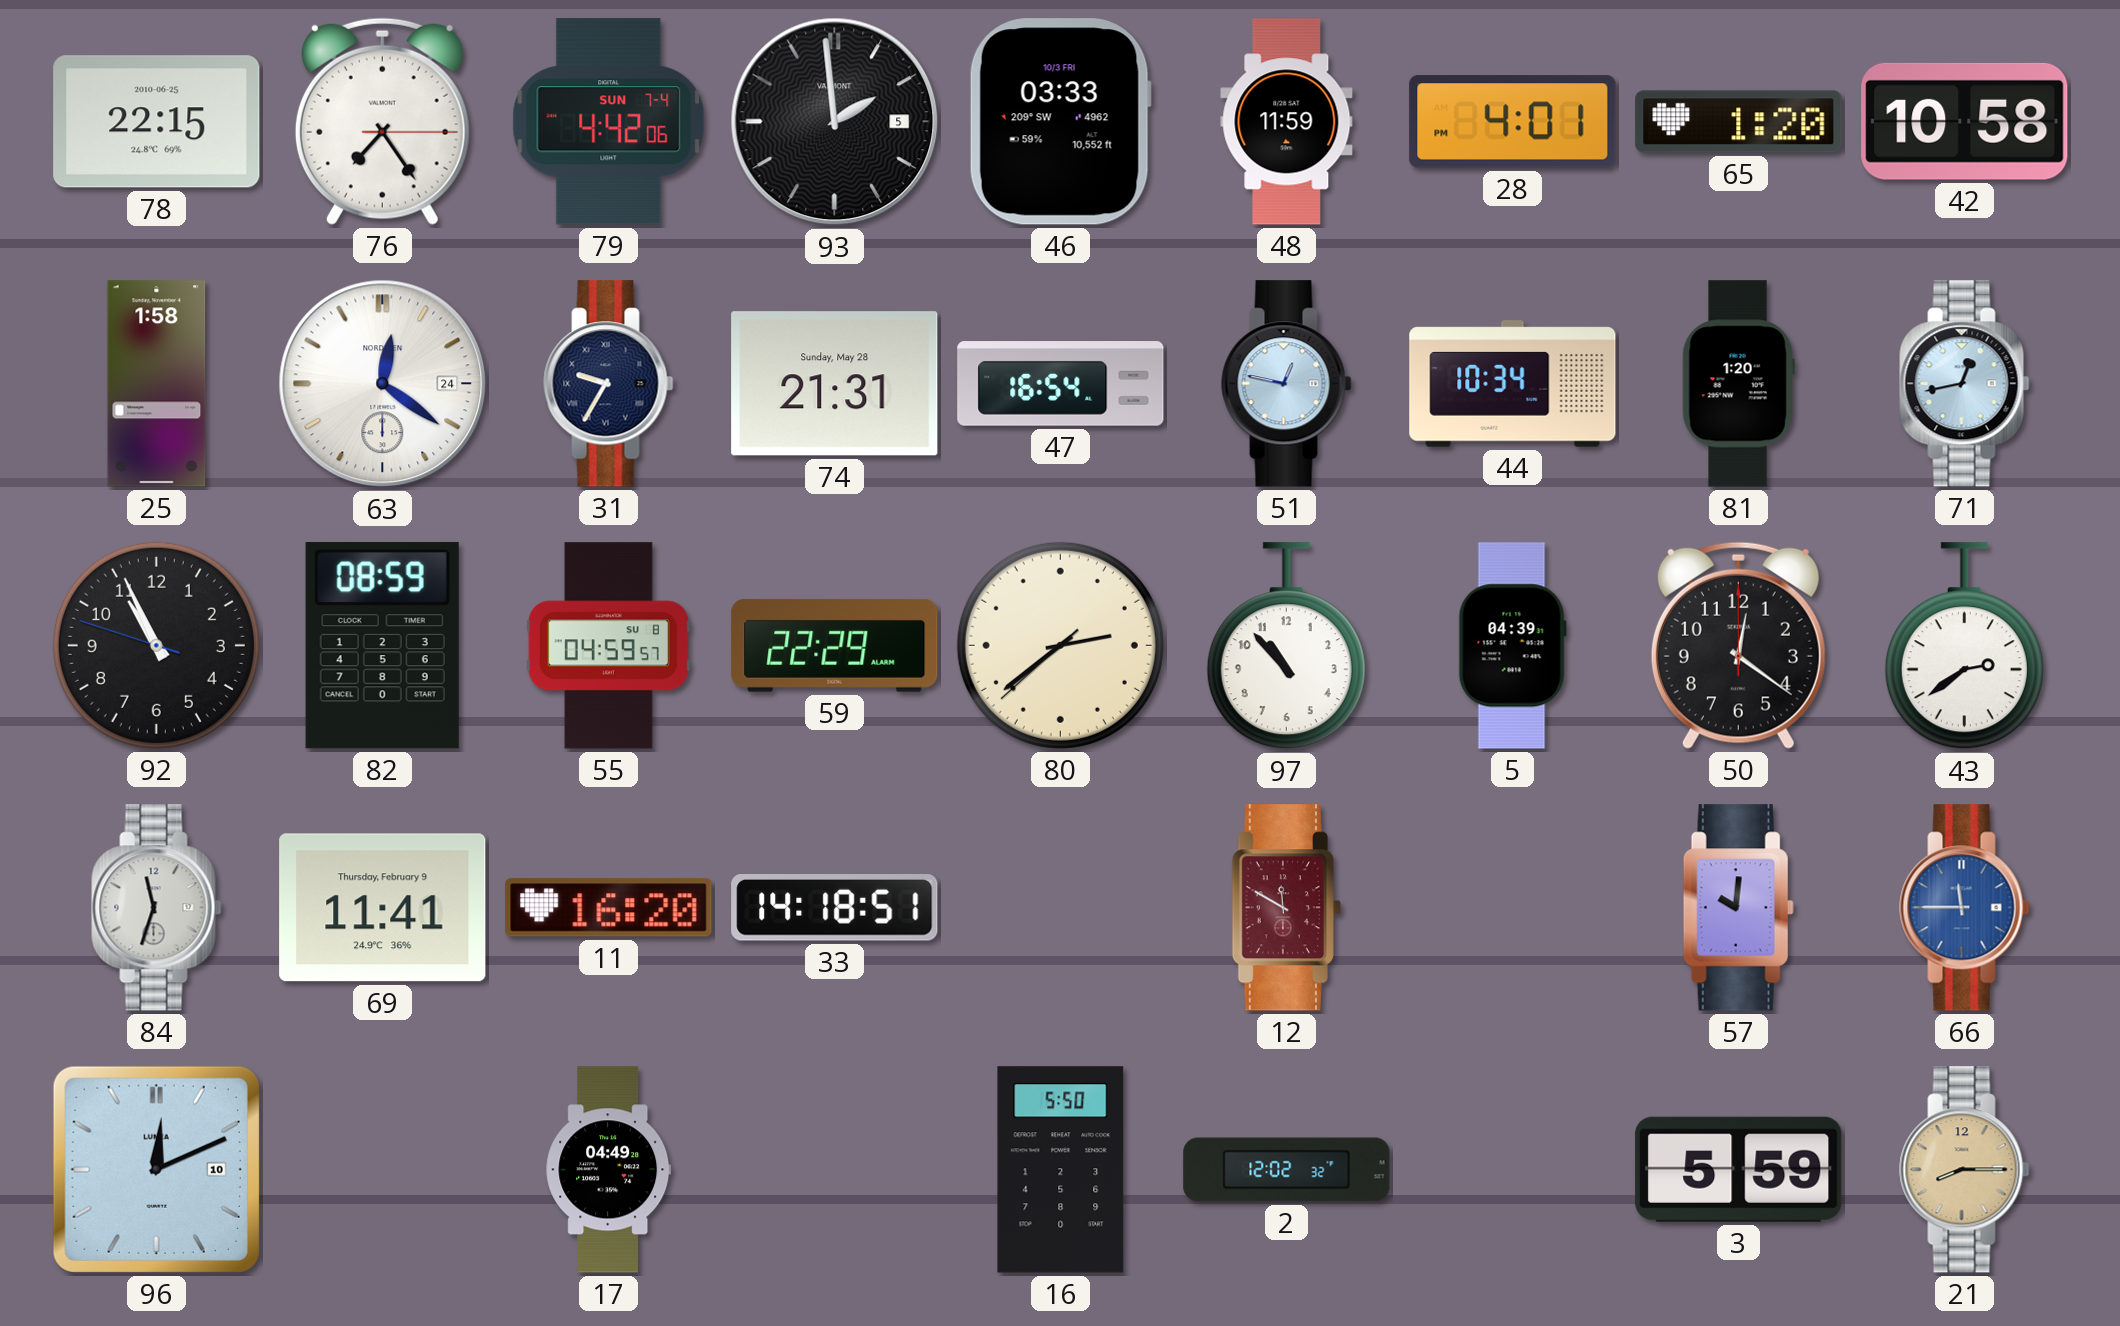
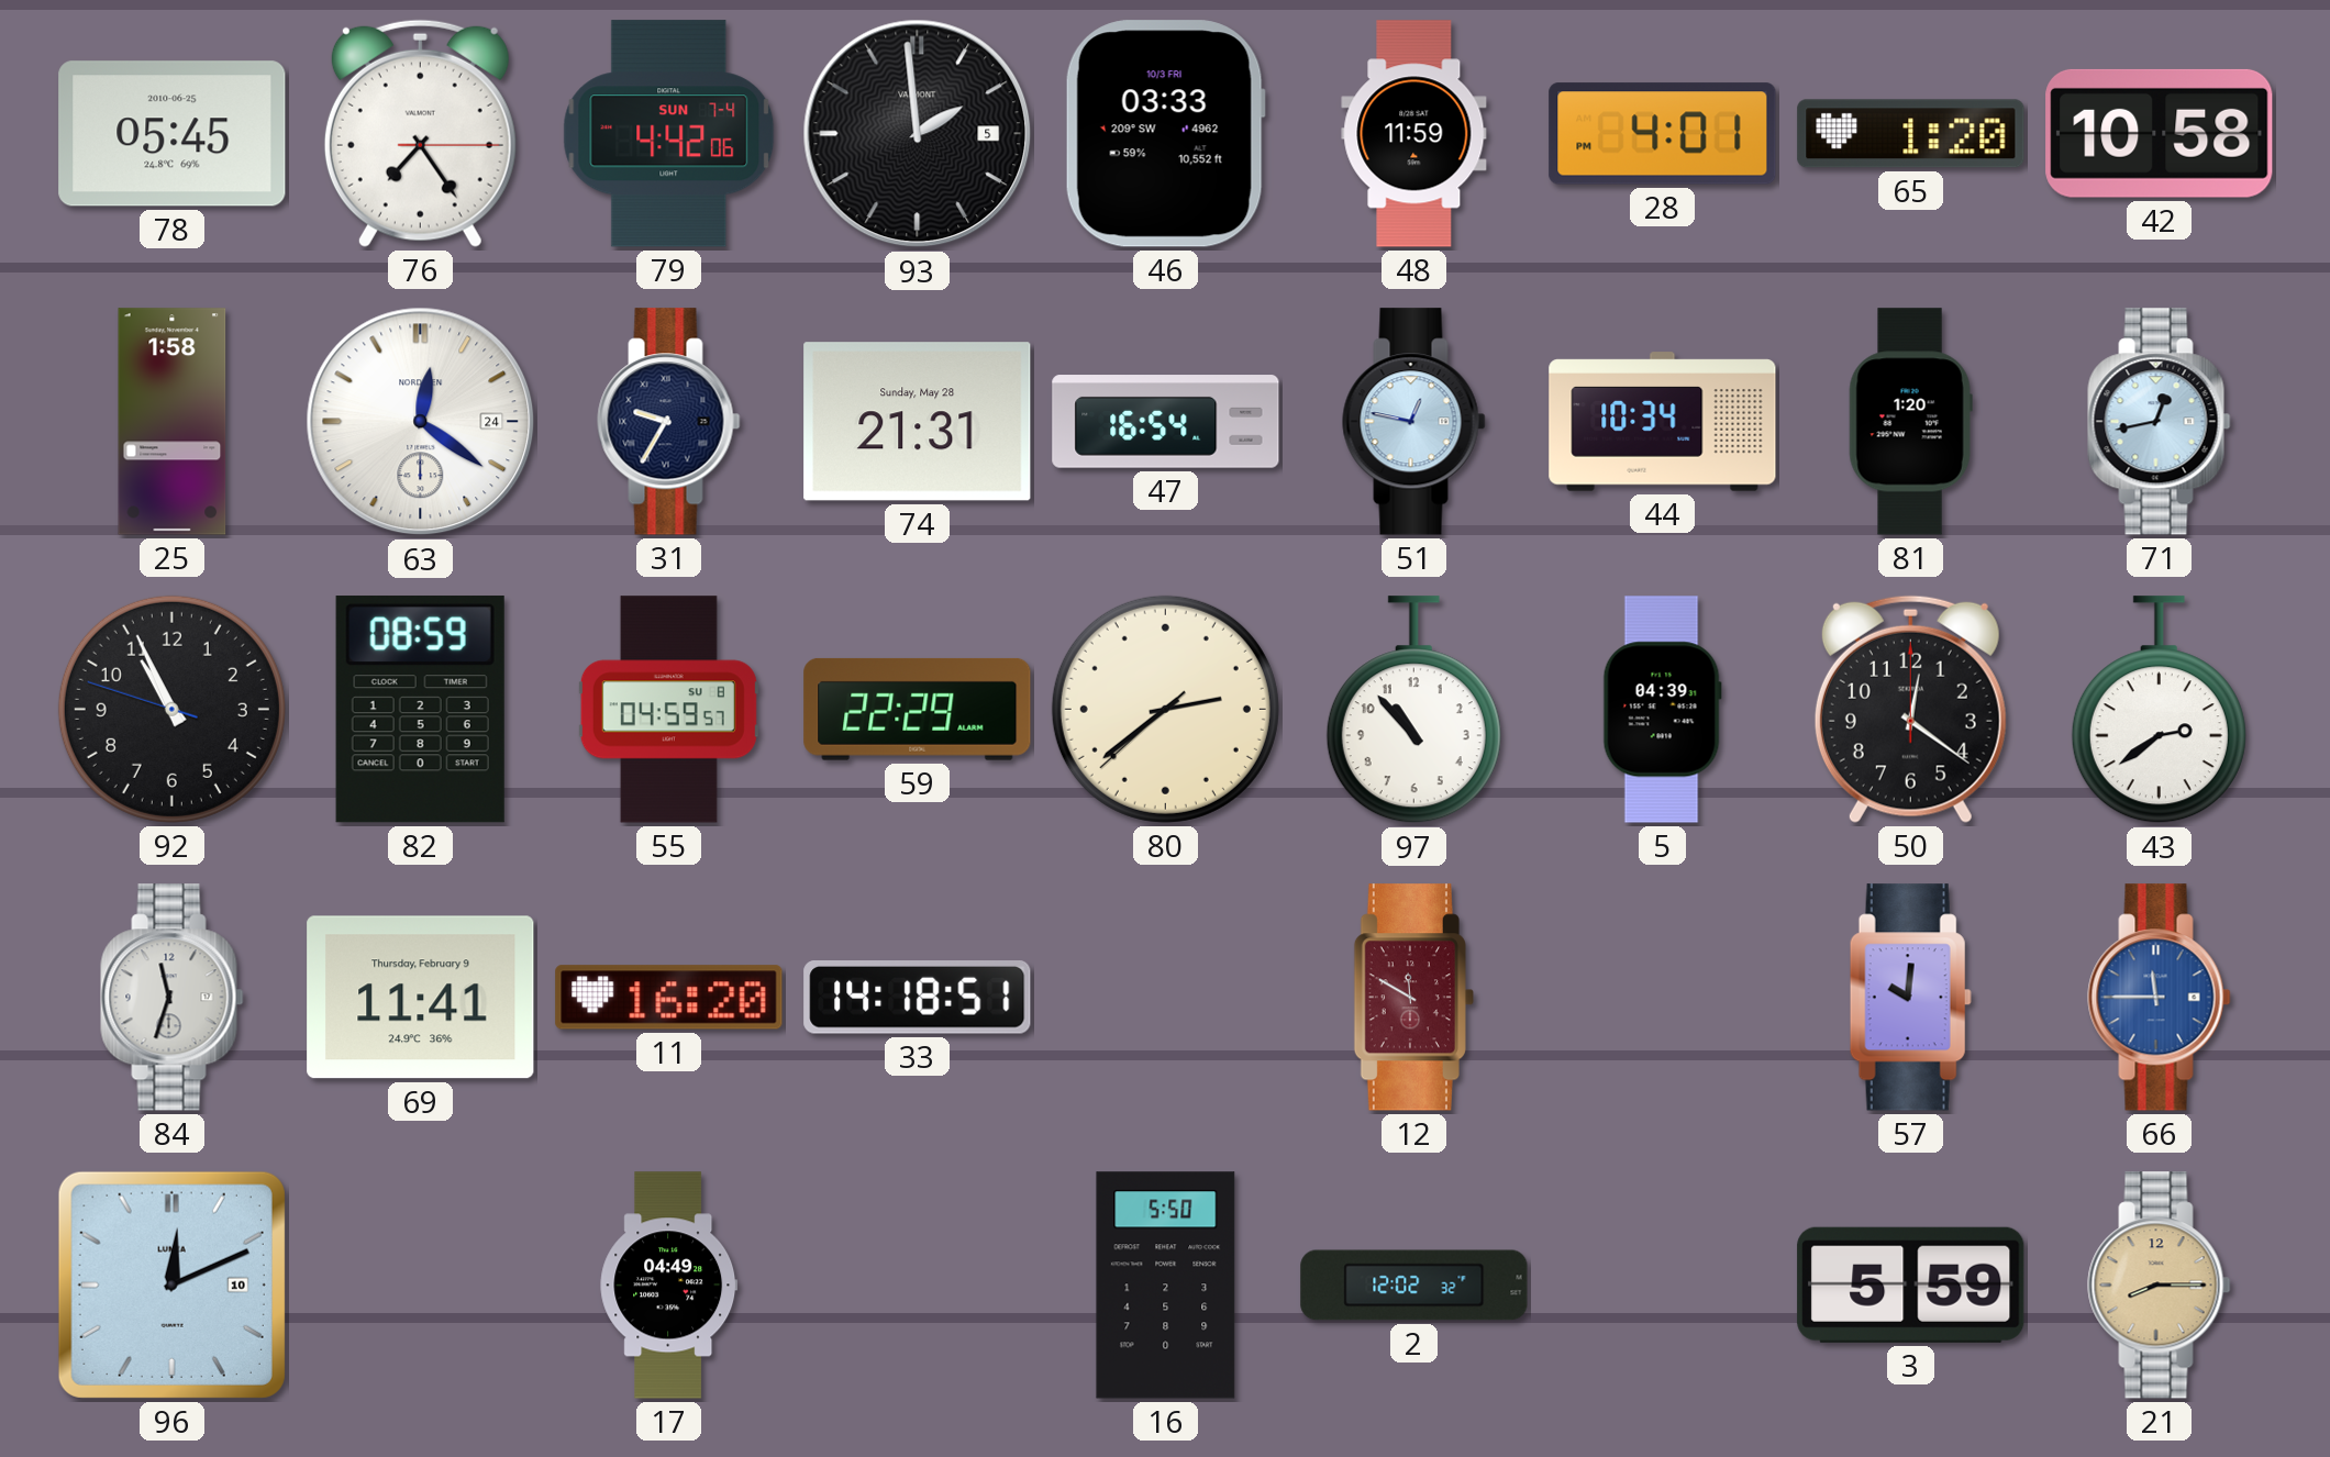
78: 22:15 -> 05:45
